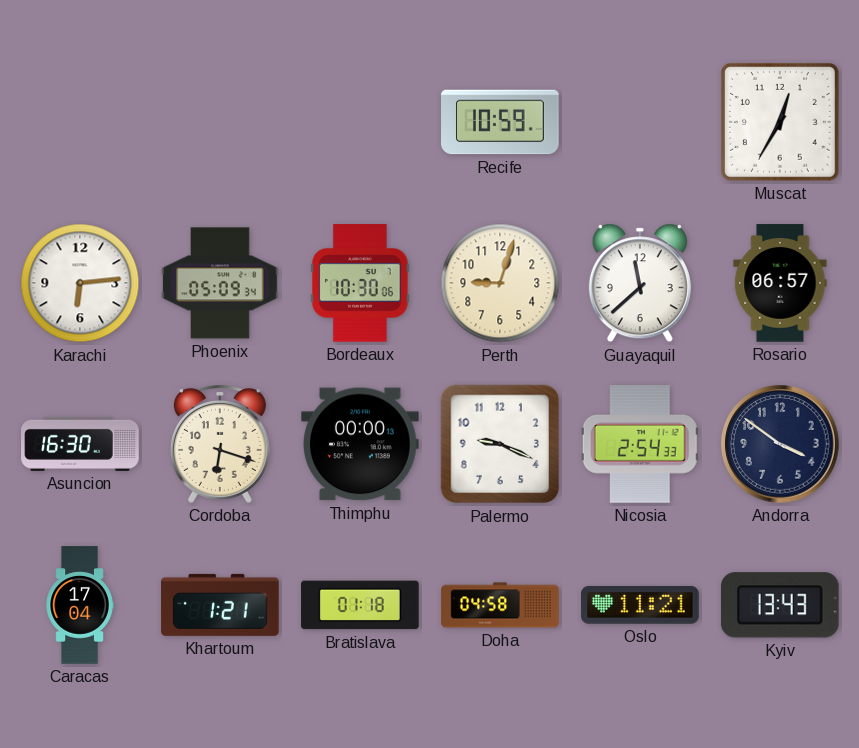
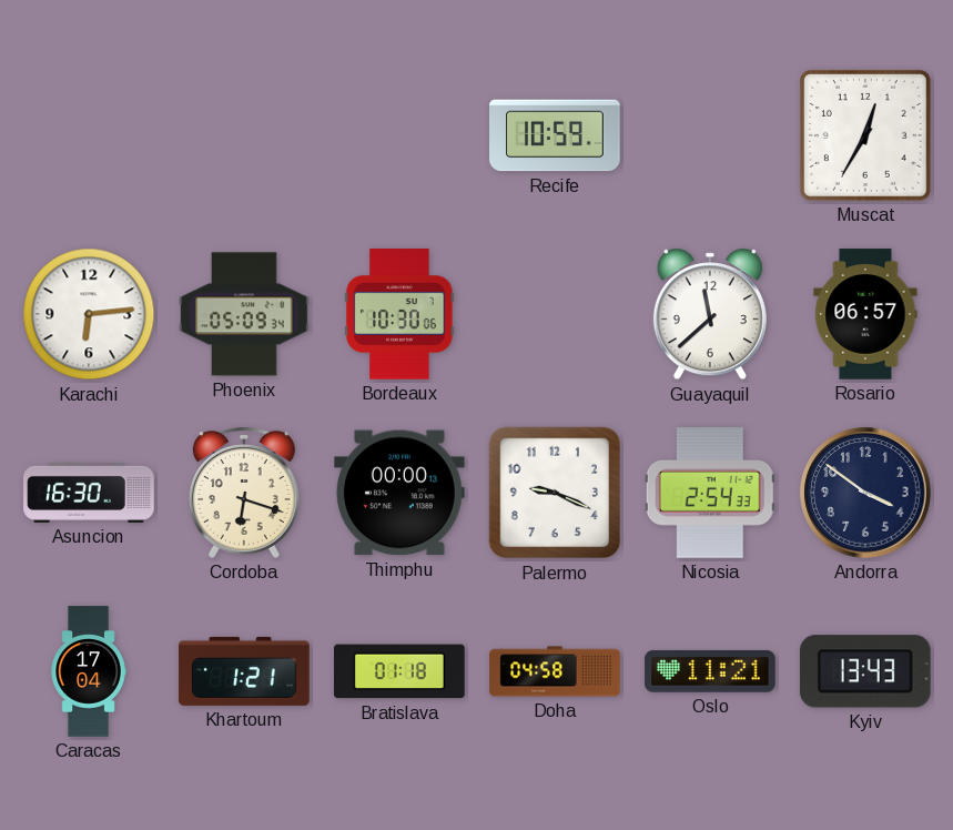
Perth: 9:03 -> none
